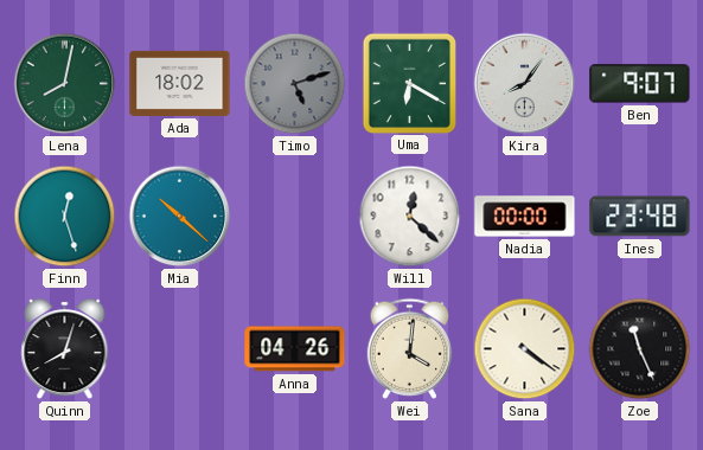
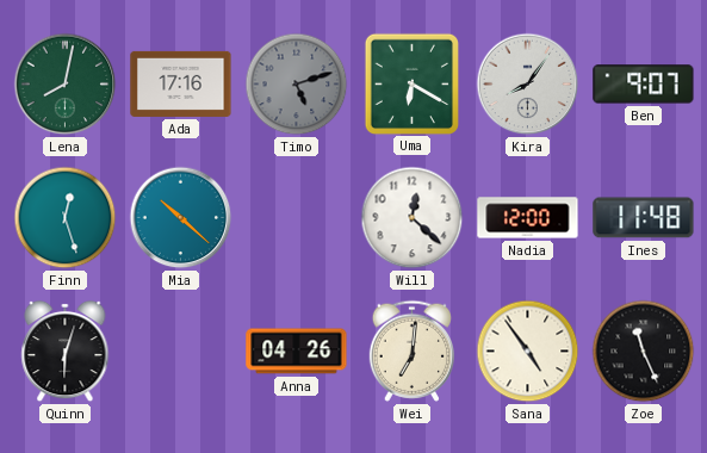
Ada: 18:02 -> 17:16
Nadia: 00:00 -> 12:00
Ines: 23:48 -> 11:48
Quinn: 8:03 -> 6:03
Wei: 4:01 -> 7:01
Sana: 4:21 -> 4:54
